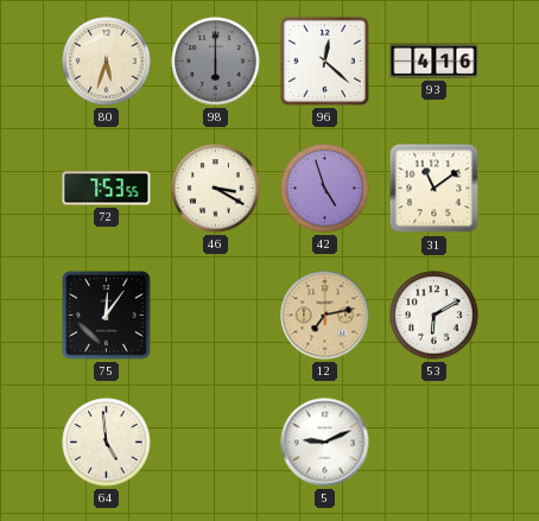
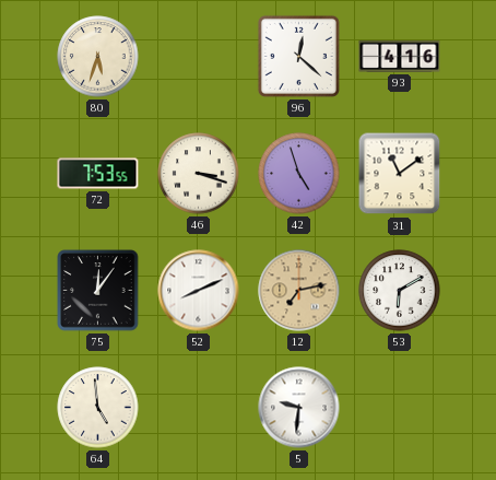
98: 6:00 -> none
46: 3:20 -> 3:18
52: none -> 8:11
5: 9:11 -> 9:31
